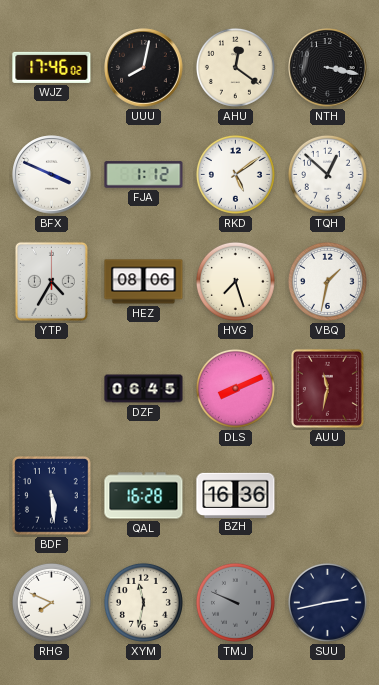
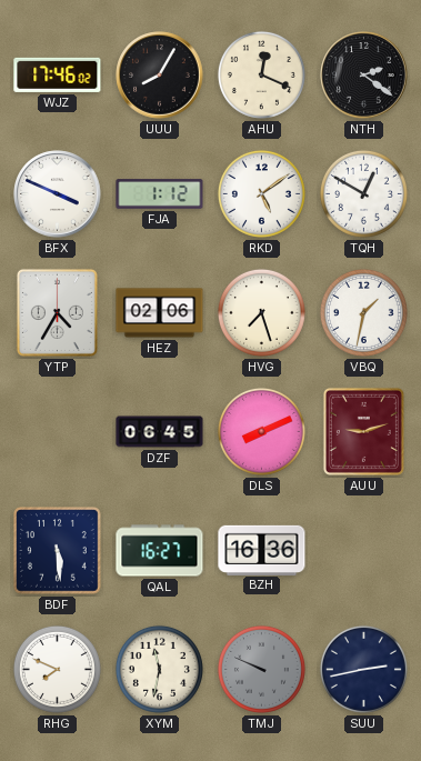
UUU: 8:02 -> 8:05
AHU: 12:21 -> 12:19
NTH: 3:17 -> 2:21
TQH: 12:52 -> 12:50
HEZ: 08:06 -> 02:06
AUU: 11:32 -> 9:12
QAL: 16:28 -> 16:27
